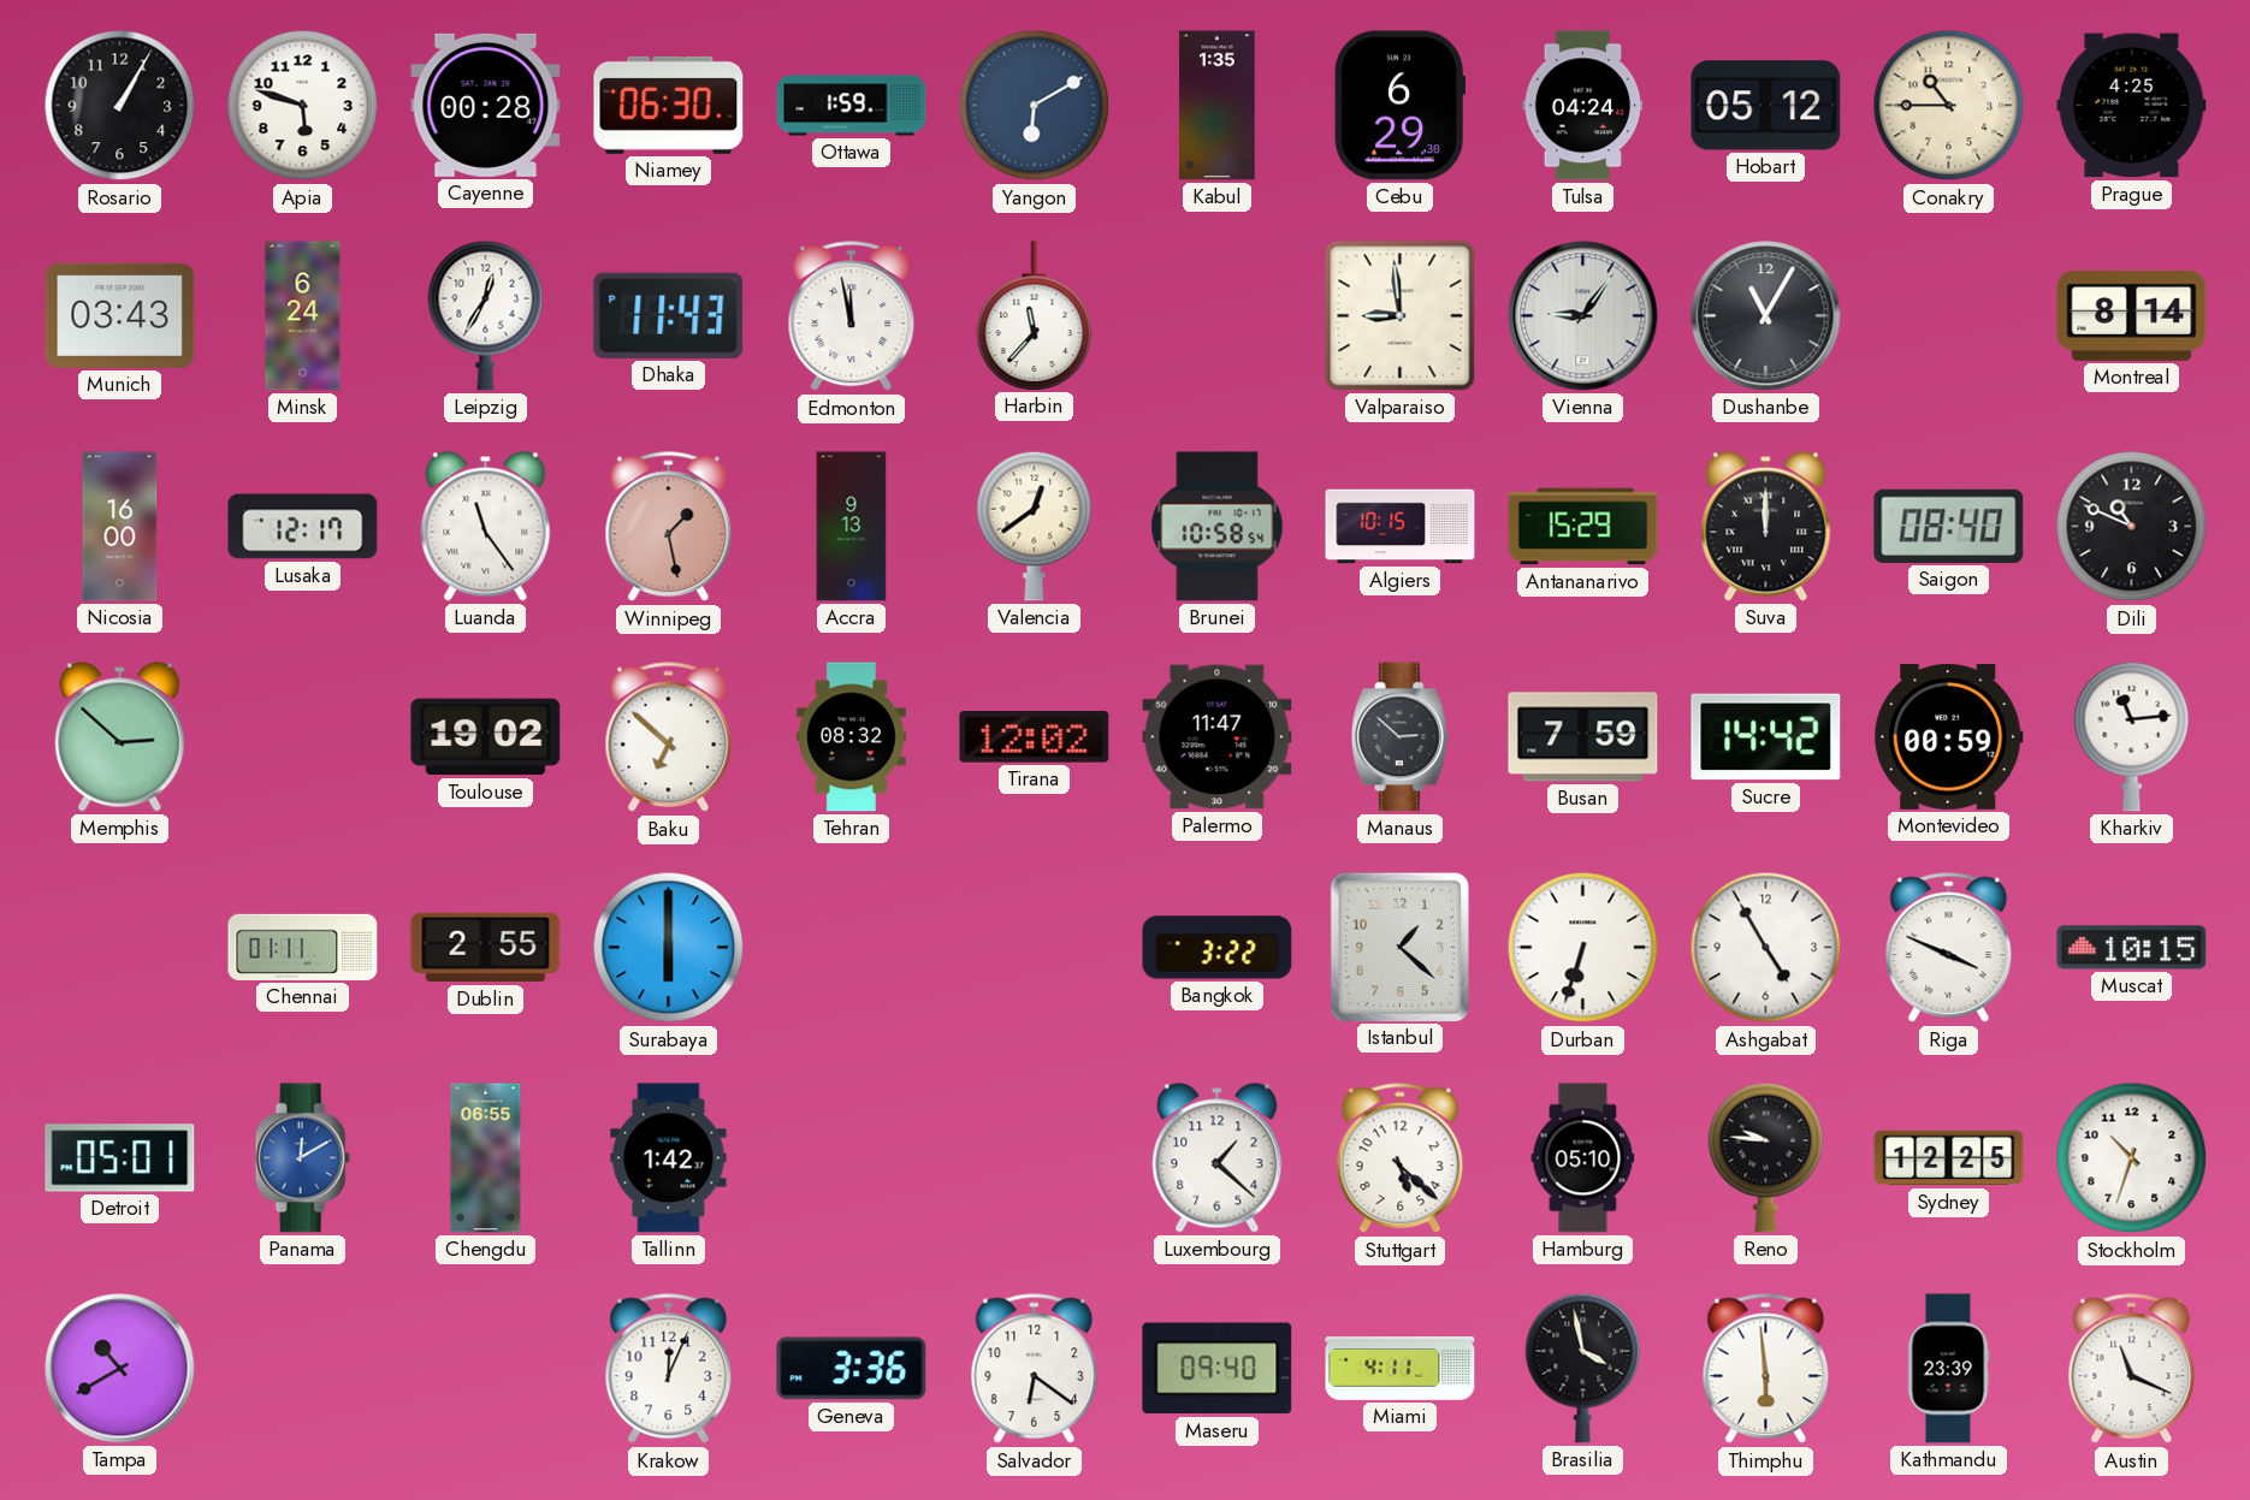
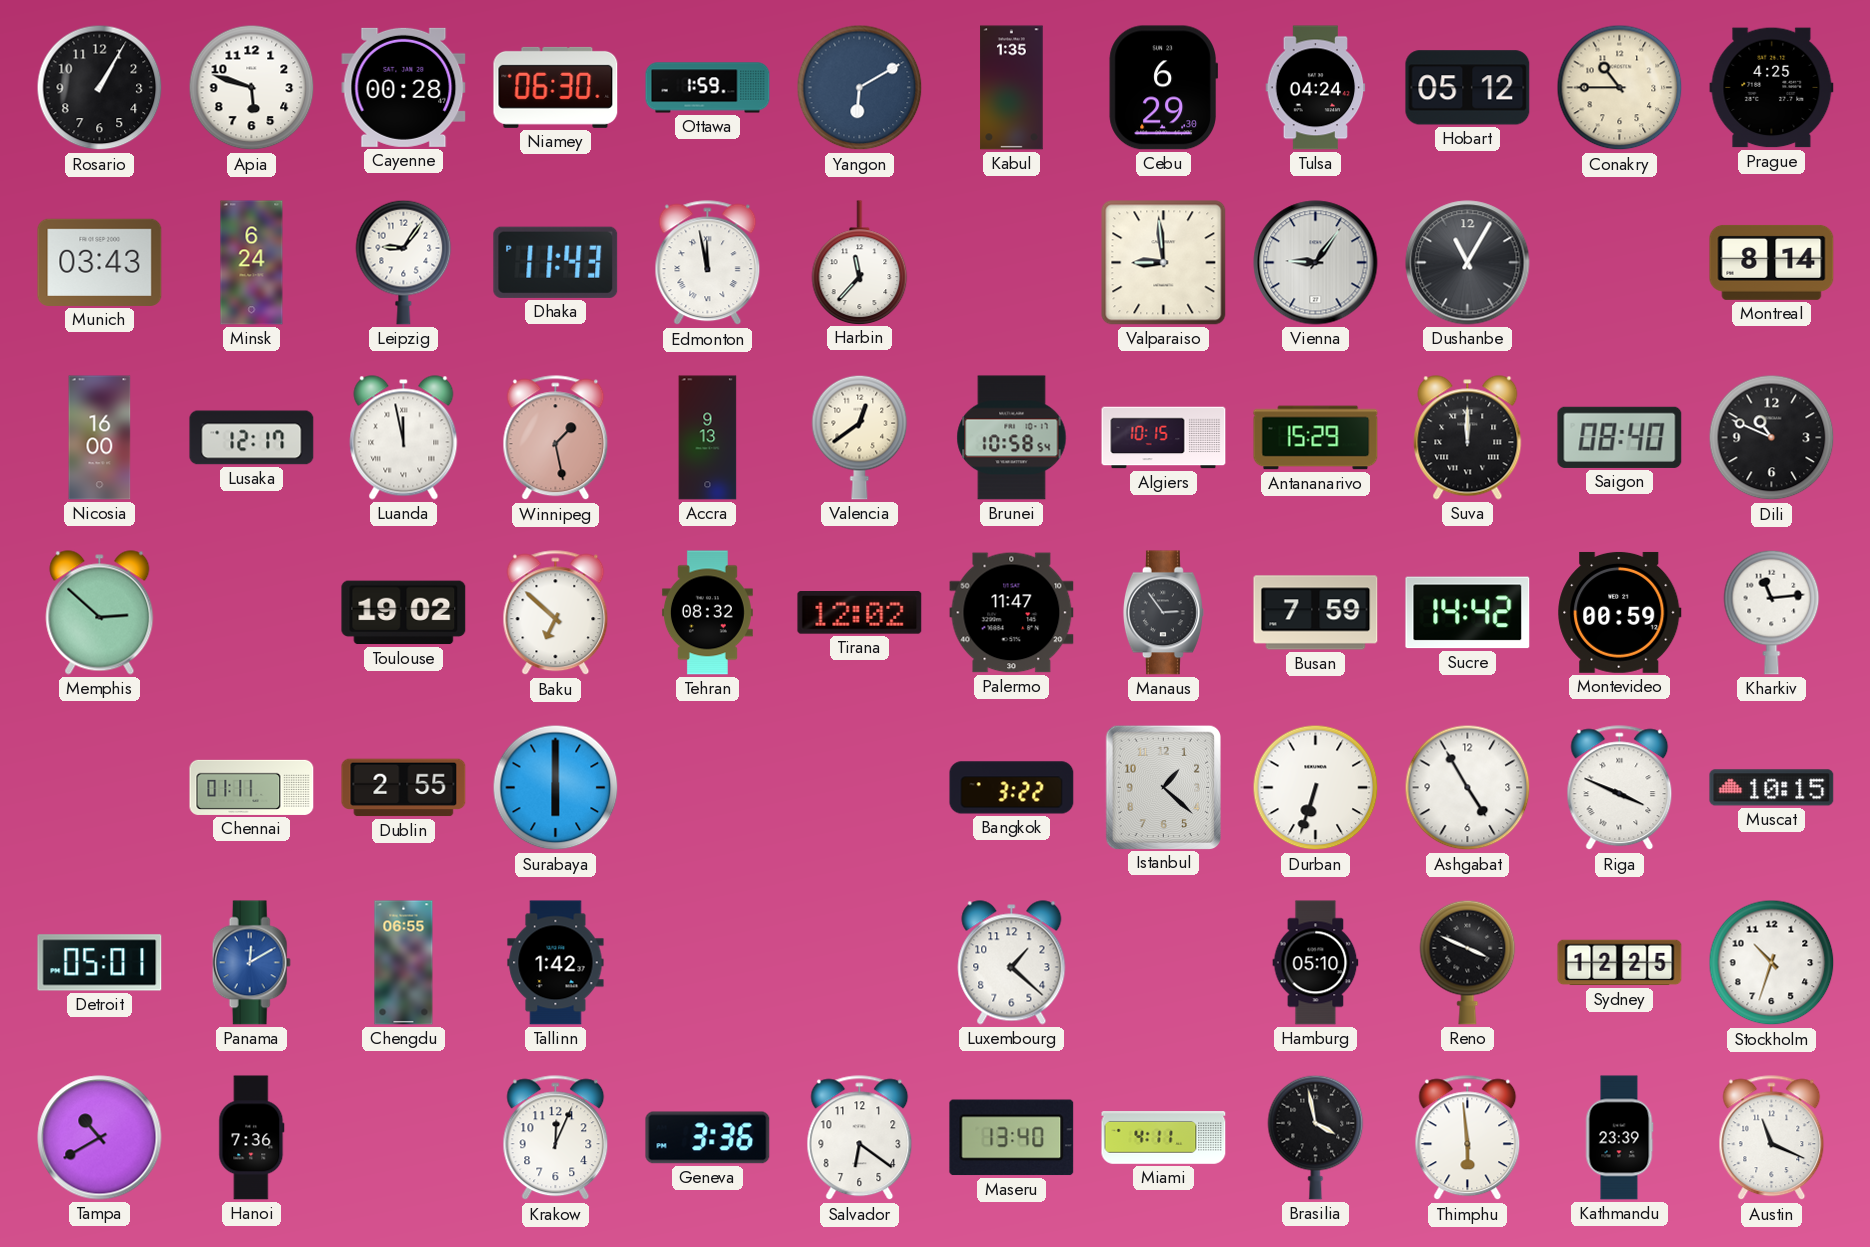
Leipzig: 12:35 -> 9:06
Luanda: 11:24 -> 11:58
Manaus: 2:52 -> 2:54
Stuttgart: 5:22 -> none
Reno: 9:46 -> 3:49
Hanoi: none -> 7:36
Maseru: 09:40 -> 13:40
